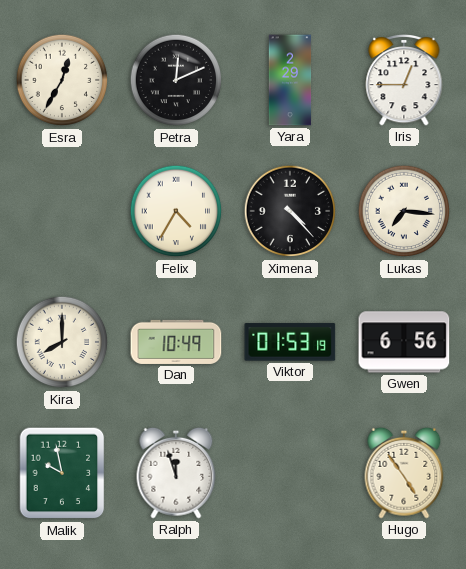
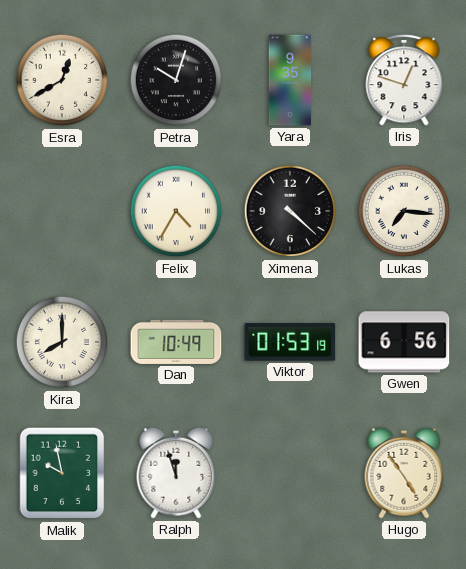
Esra: 12:35 -> 12:40
Petra: 12:11 -> 10:03
Yara: 2:29 -> 9:35
Iris: 12:45 -> 12:48
Ximena: 4:23 -> 4:22
